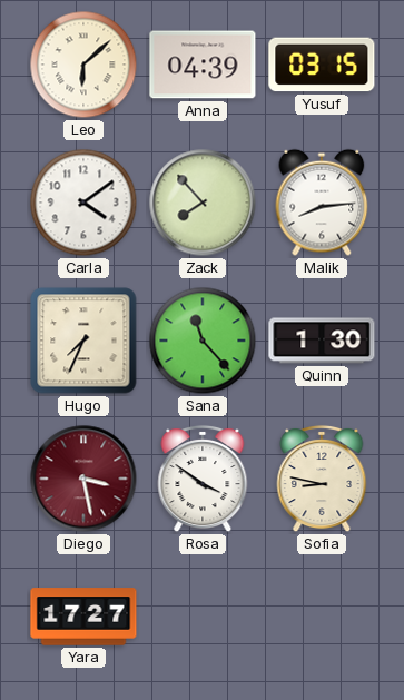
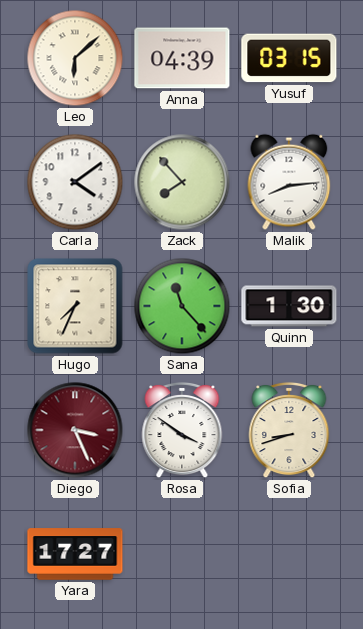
Diego: 3:28 -> 3:26
Sofia: 8:47 -> 8:42
